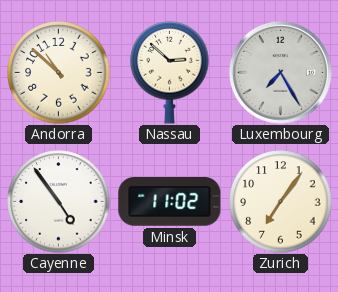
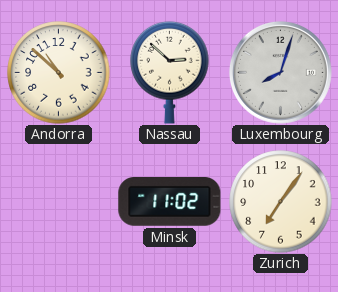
Luxembourg: 7:25 -> 8:03
Cayenne: 4:54 -> none
